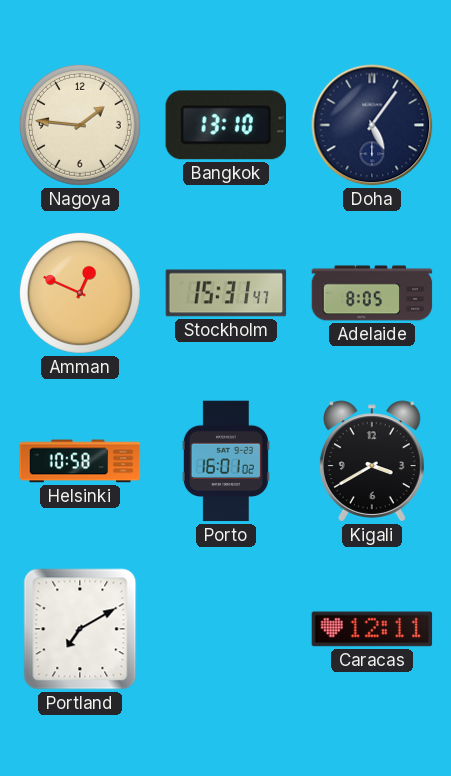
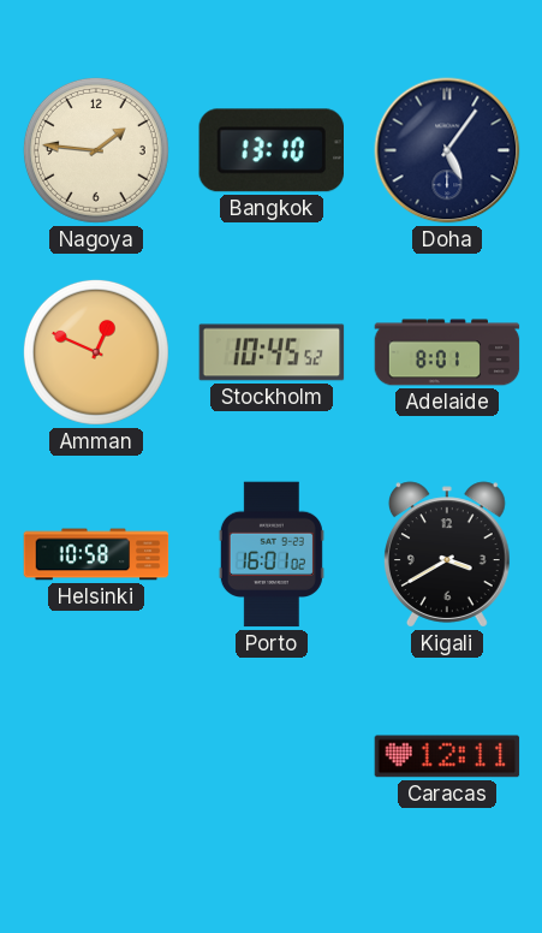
Stockholm: 15:31 -> 10:45
Adelaide: 8:05 -> 8:01
Portland: 7:10 -> none
